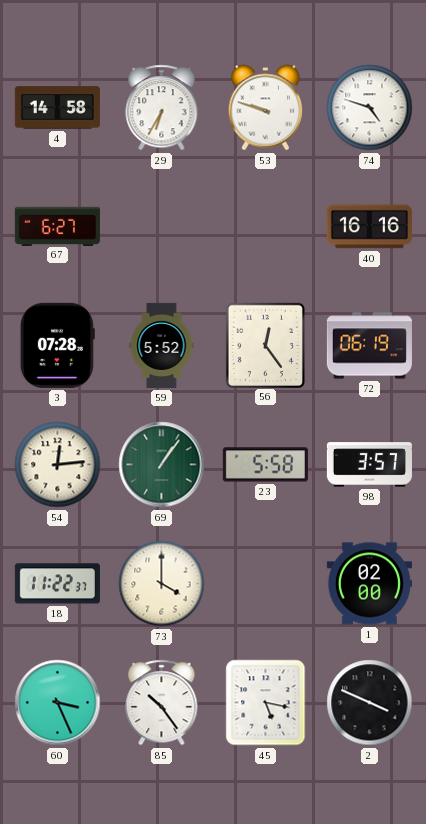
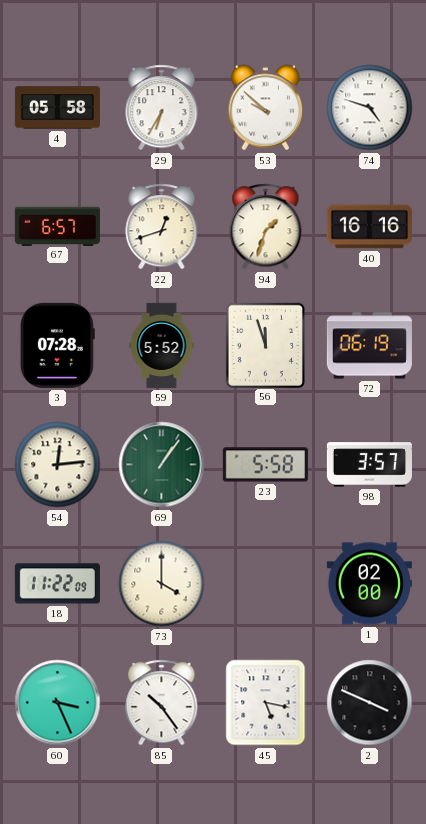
4: 14:58 -> 05:58
53: 9:48 -> 9:52
67: 6:27 -> 6:57
22: none -> 12:42
94: none -> 1:33
56: 12:24 -> 11:57
18: 11:22:37 -> 11:22:09
